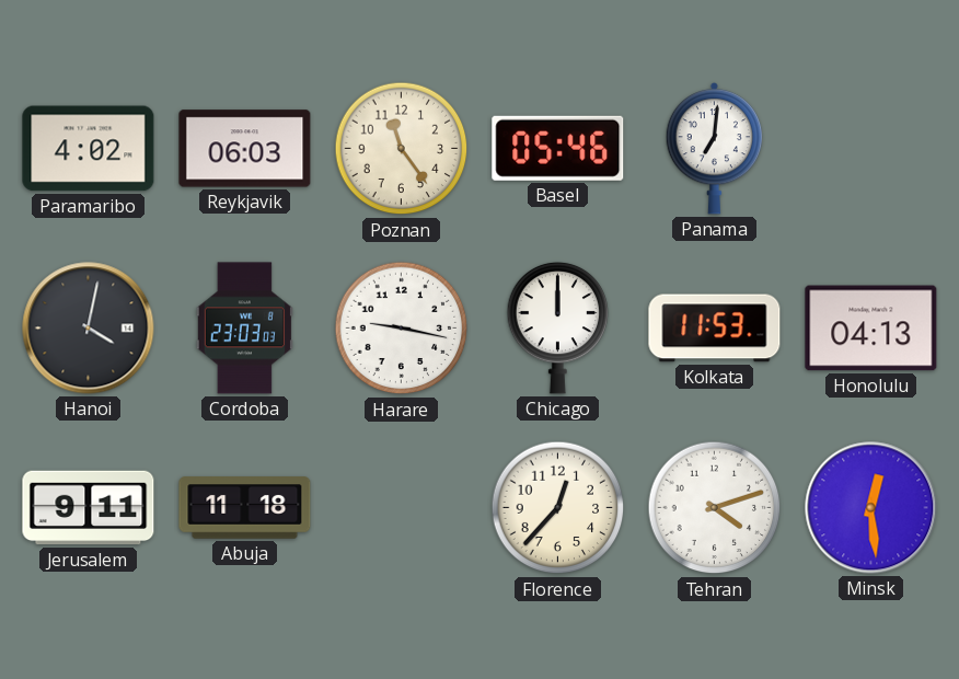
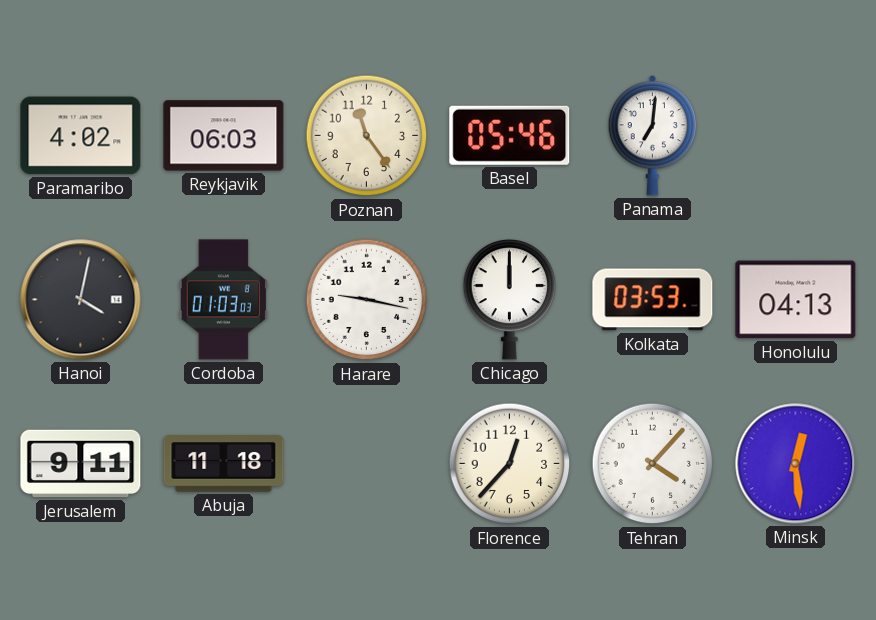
Cordoba: 23:03 -> 01:03
Kolkata: 11:53 -> 03:53
Tehran: 4:12 -> 4:07
